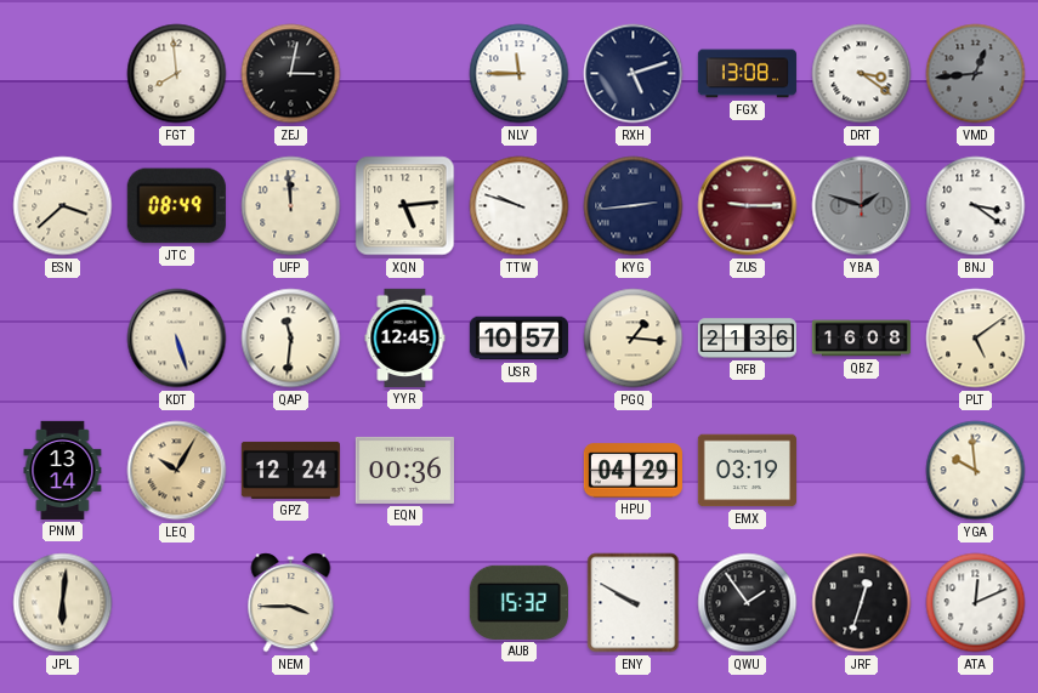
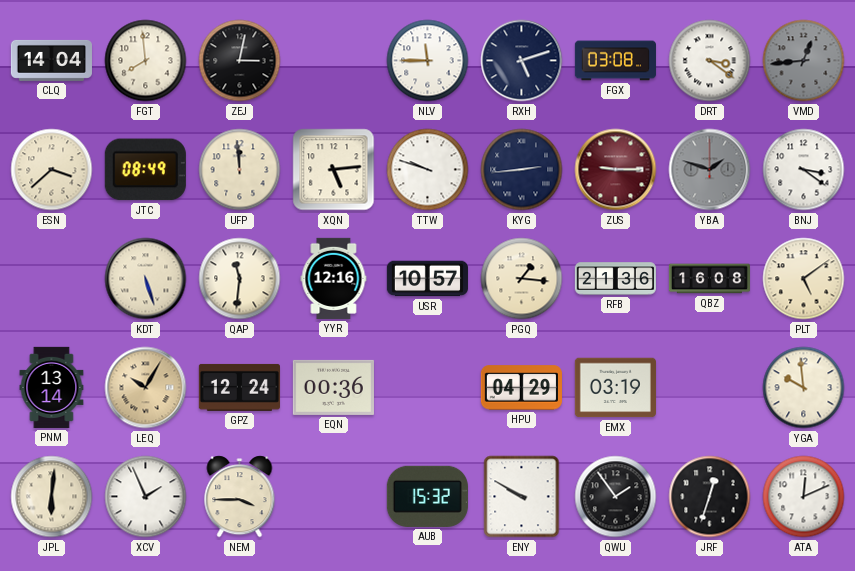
CLQ: none -> 14:04
FGX: 13:08 -> 03:08
YYR: 12:45 -> 12:16
XCV: none -> 1:56
